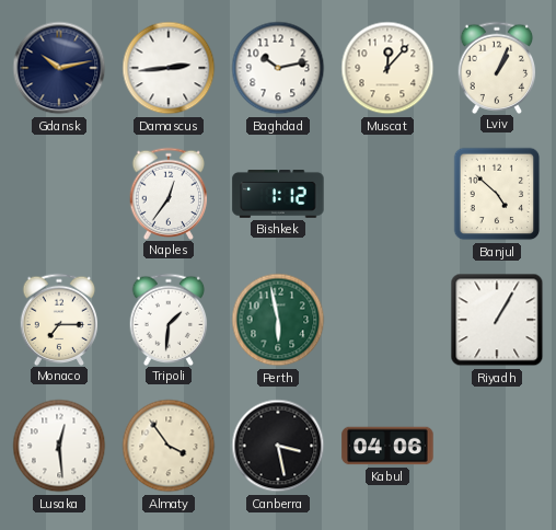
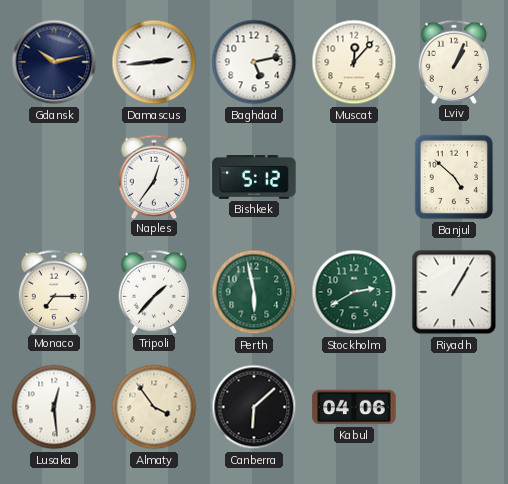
Baghdad: 10:13 -> 5:13
Bishkek: 1:12 -> 5:12
Tripoli: 1:31 -> 1:37
Stockholm: none -> 2:40
Canberra: 3:28 -> 6:08
